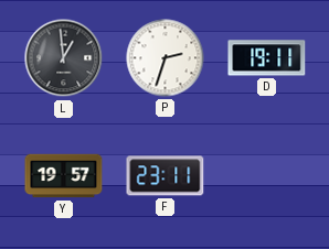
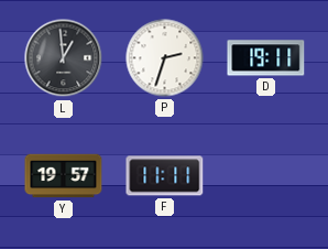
F: 23:11 -> 11:11
